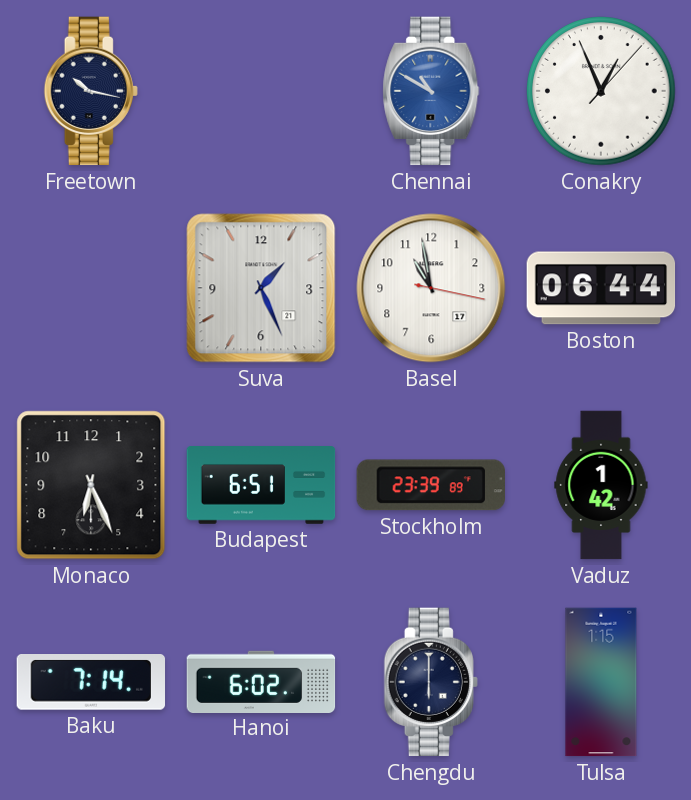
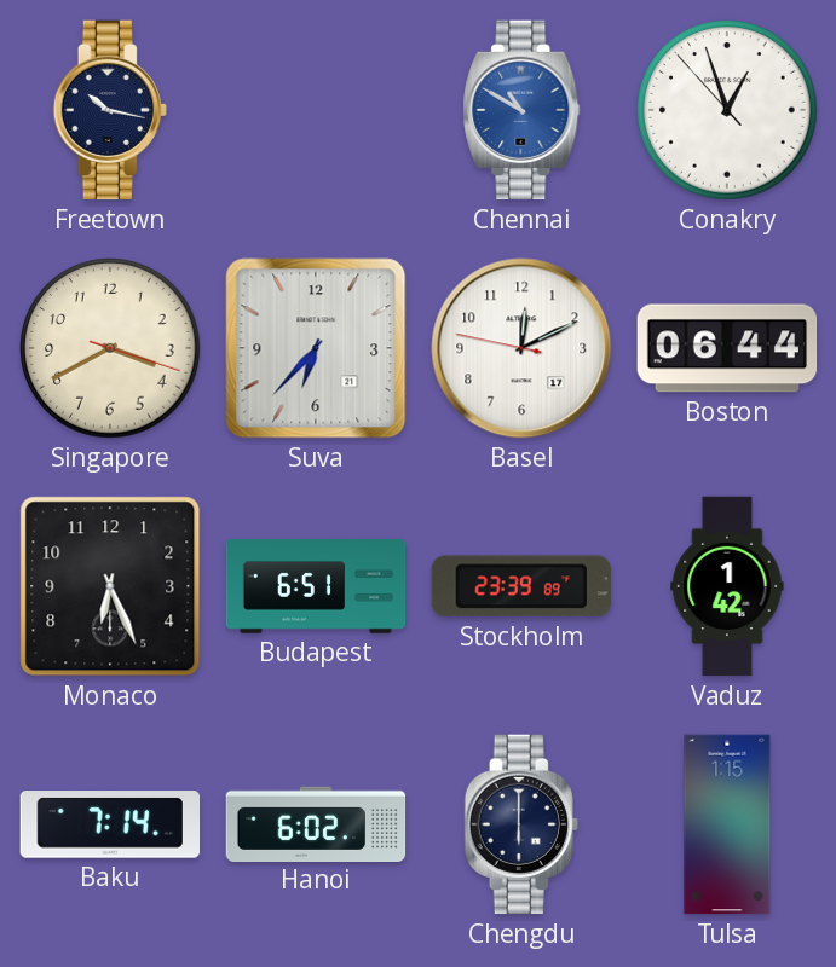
Conakry: 12:56:07 -> 12:56:53
Singapore: none -> 3:40
Suva: 1:26 -> 6:37
Basel: 10:58 -> 12:10
